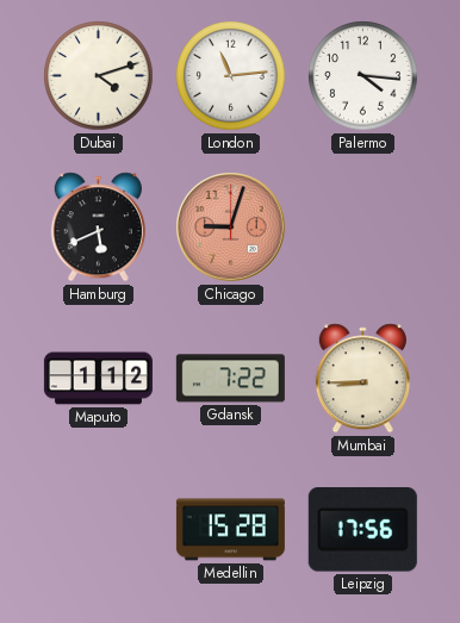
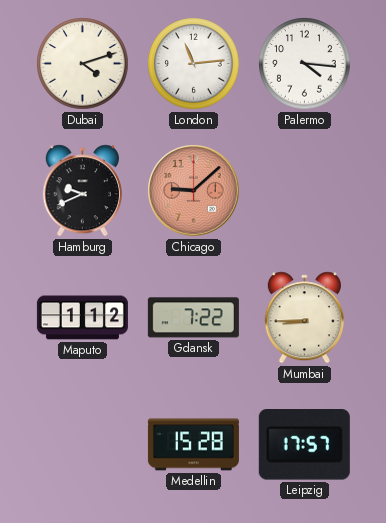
Hamburg: 5:41 -> 9:41
Chicago: 9:03 -> 9:08
Leipzig: 17:56 -> 17:57
